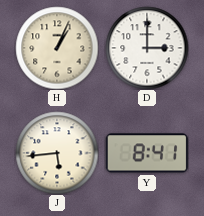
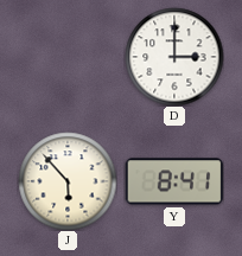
H: 1:04 -> none
J: 5:44 -> 5:53
